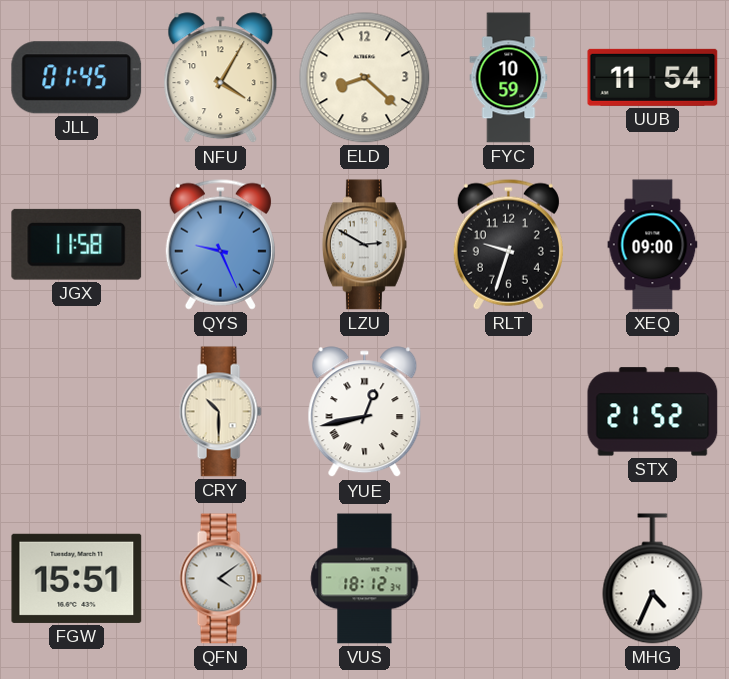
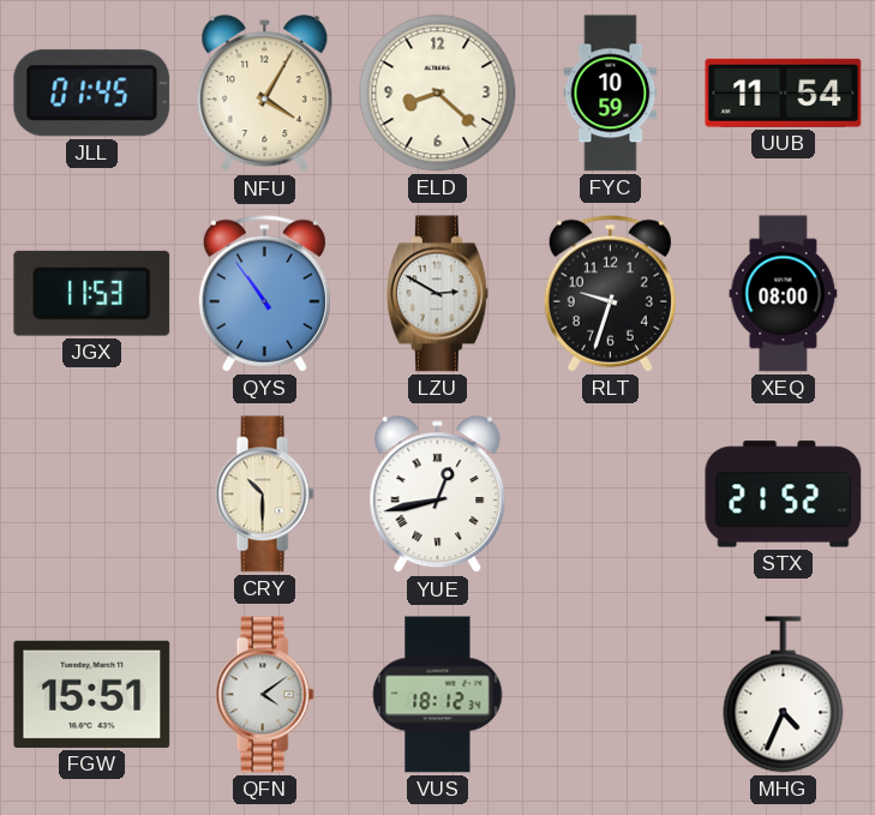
JGX: 11:58 -> 11:53
QYS: 9:26 -> 10:54
XEQ: 09:00 -> 08:00
